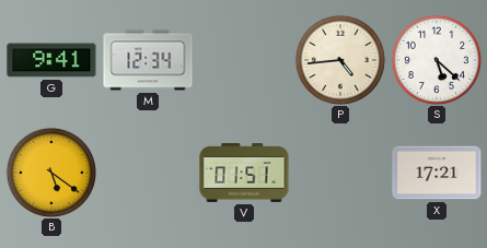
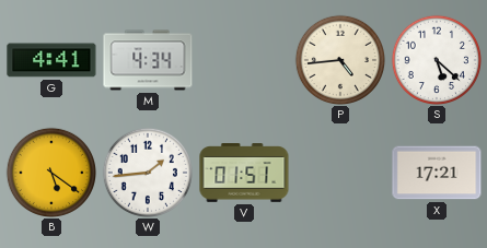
G: 9:41 -> 4:41
M: 12:34 -> 4:34
W: none -> 1:44
